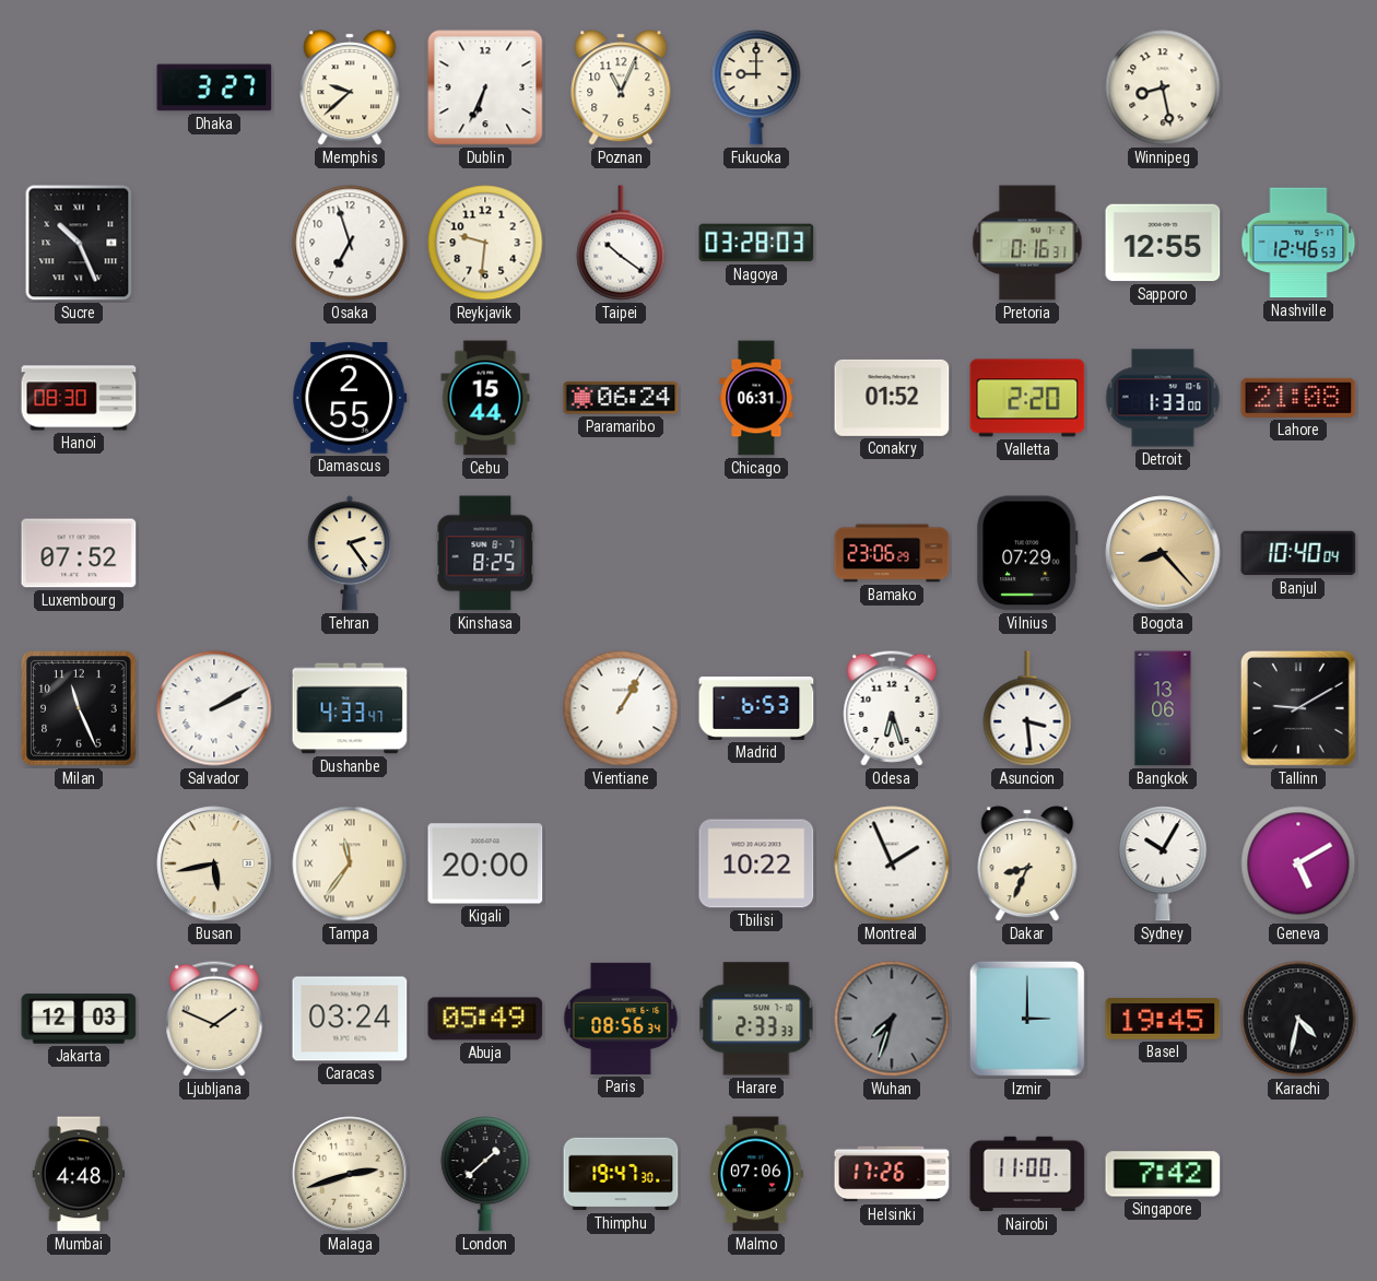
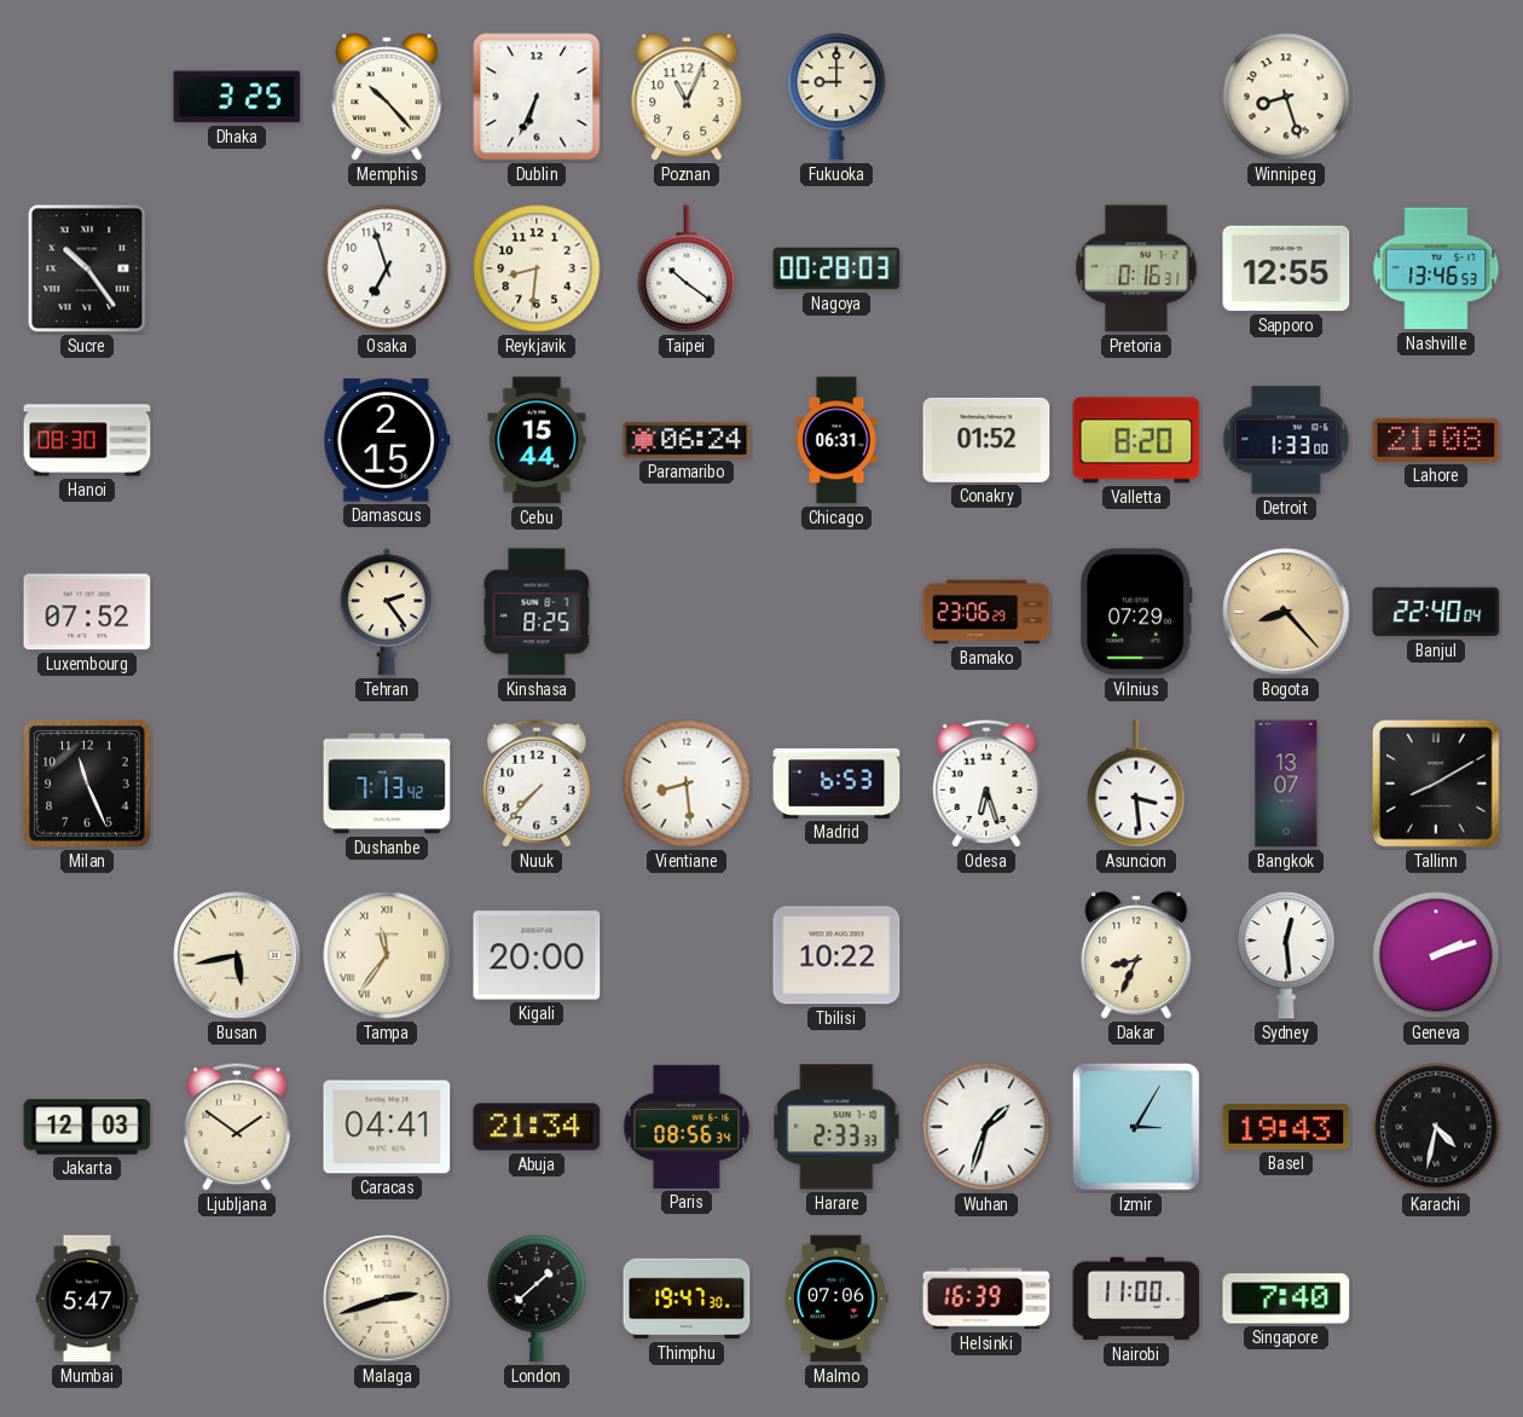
Dhaka: 3:27 -> 3:25
Memphis: 9:38 -> 10:23
Winnipeg: 8:28 -> 8:27
Sucre: 10:26 -> 10:24
Reykjavik: 9:31 -> 8:31
Nagoya: 03:28 -> 00:28
Nashville: 12:46 -> 13:46
Damascus: 2:55 -> 2:15
Valletta: 2:20 -> 8:20
Banjul: 10:40 -> 22:40
Salvador: 2:10 -> none
Dushanbe: 4:33 -> 7:13
Nuuk: none -> 7:37
Vientiane: 1:05 -> 8:29
Bangkok: 13:06 -> 13:07
Tallinn: 9:10 -> 8:10
Montreal: 1:56 -> none
Sydney: 10:05 -> 12:29
Geneva: 5:10 -> 2:12
Ljubljana: 1:49 -> 1:51
Caracas: 03:24 -> 04:41
Abuja: 05:49 -> 21:34
Wuhan: 7:33 -> 1:33
Wuhan dial: grey -> white
Izmir: 3:00 -> 3:05
Basel: 19:45 -> 19:43
Mumbai: 4:48 -> 5:47
Helsinki: 17:26 -> 16:39
Singapore: 7:42 -> 7:40
